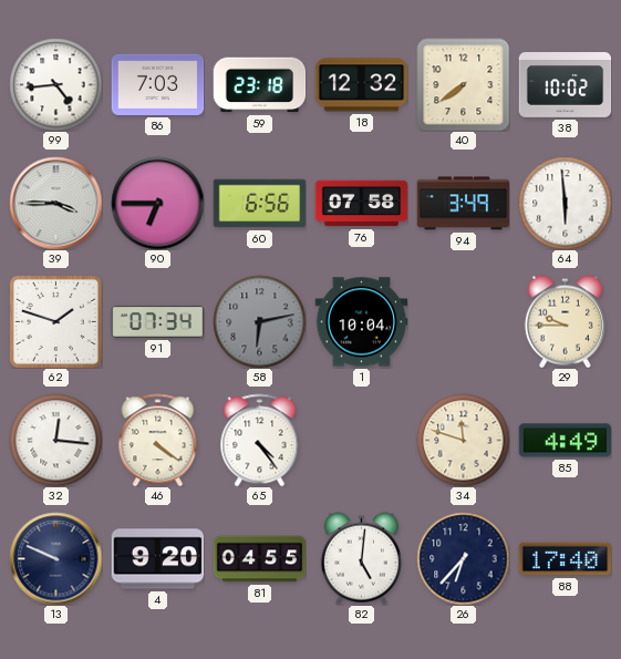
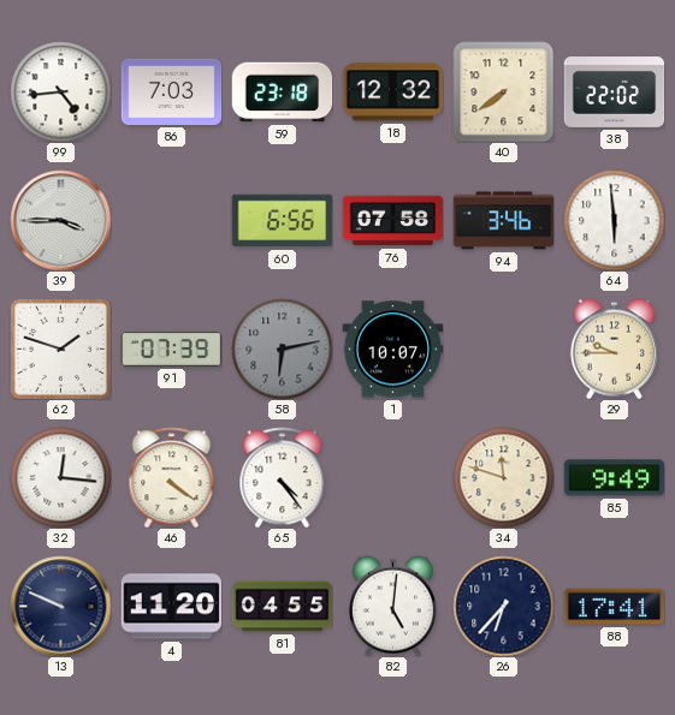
38: 10:02 -> 22:02
90: 6:45 -> none
94: 3:49 -> 3:46
91: 07:34 -> 07:39
1: 10:04 -> 10:07
85: 4:49 -> 9:49
4: 9:20 -> 11:20
88: 17:40 -> 17:41
